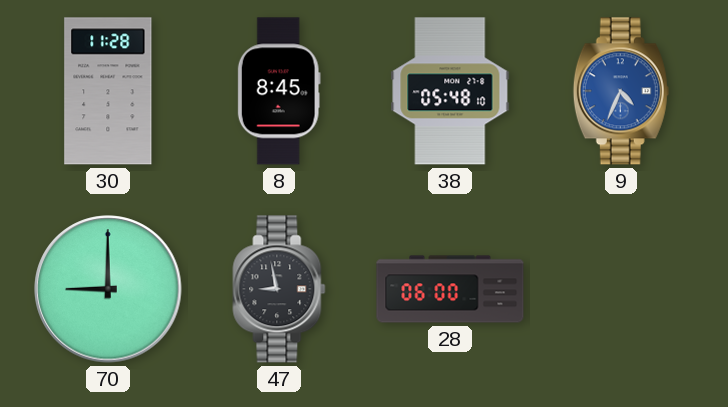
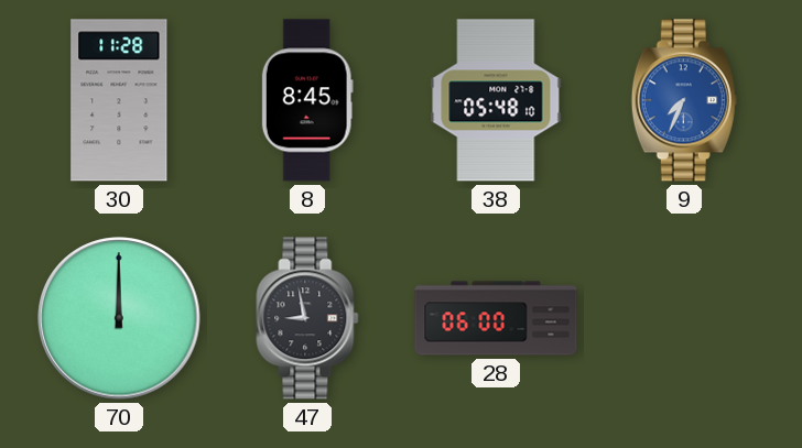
9: 4:34 -> 7:34
70: 9:00 -> 12:00
